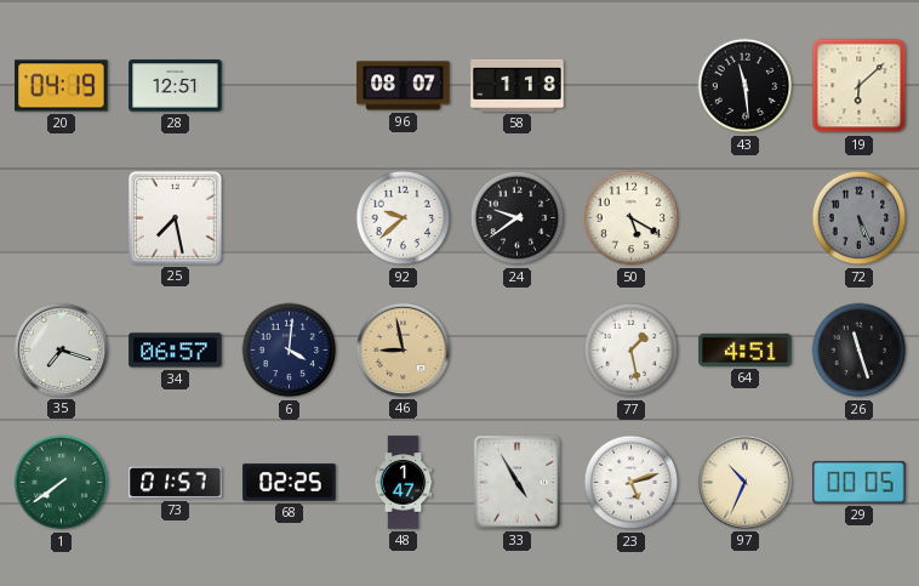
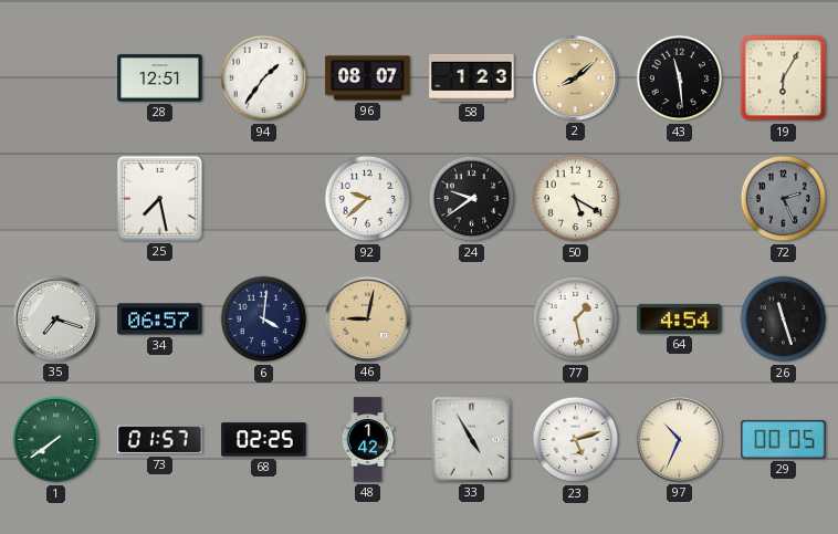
20: 04:19 -> none
94: none -> 1:36
58: 1:18 -> 1:23
2: none -> 8:08
19: 6:08 -> 6:05
72: 5:26 -> 2:26
46: 8:58 -> 9:02
64: 4:51 -> 4:54
48: 1:47 -> 1:42
